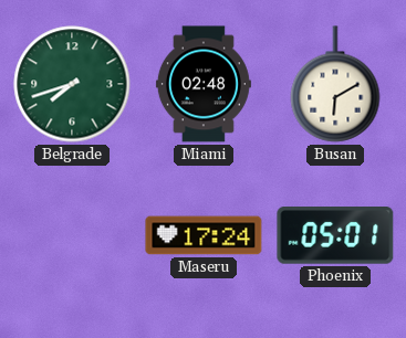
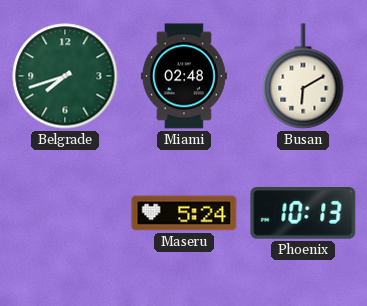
Maseru: 17:24 -> 5:24
Phoenix: 05:01 -> 10:13
